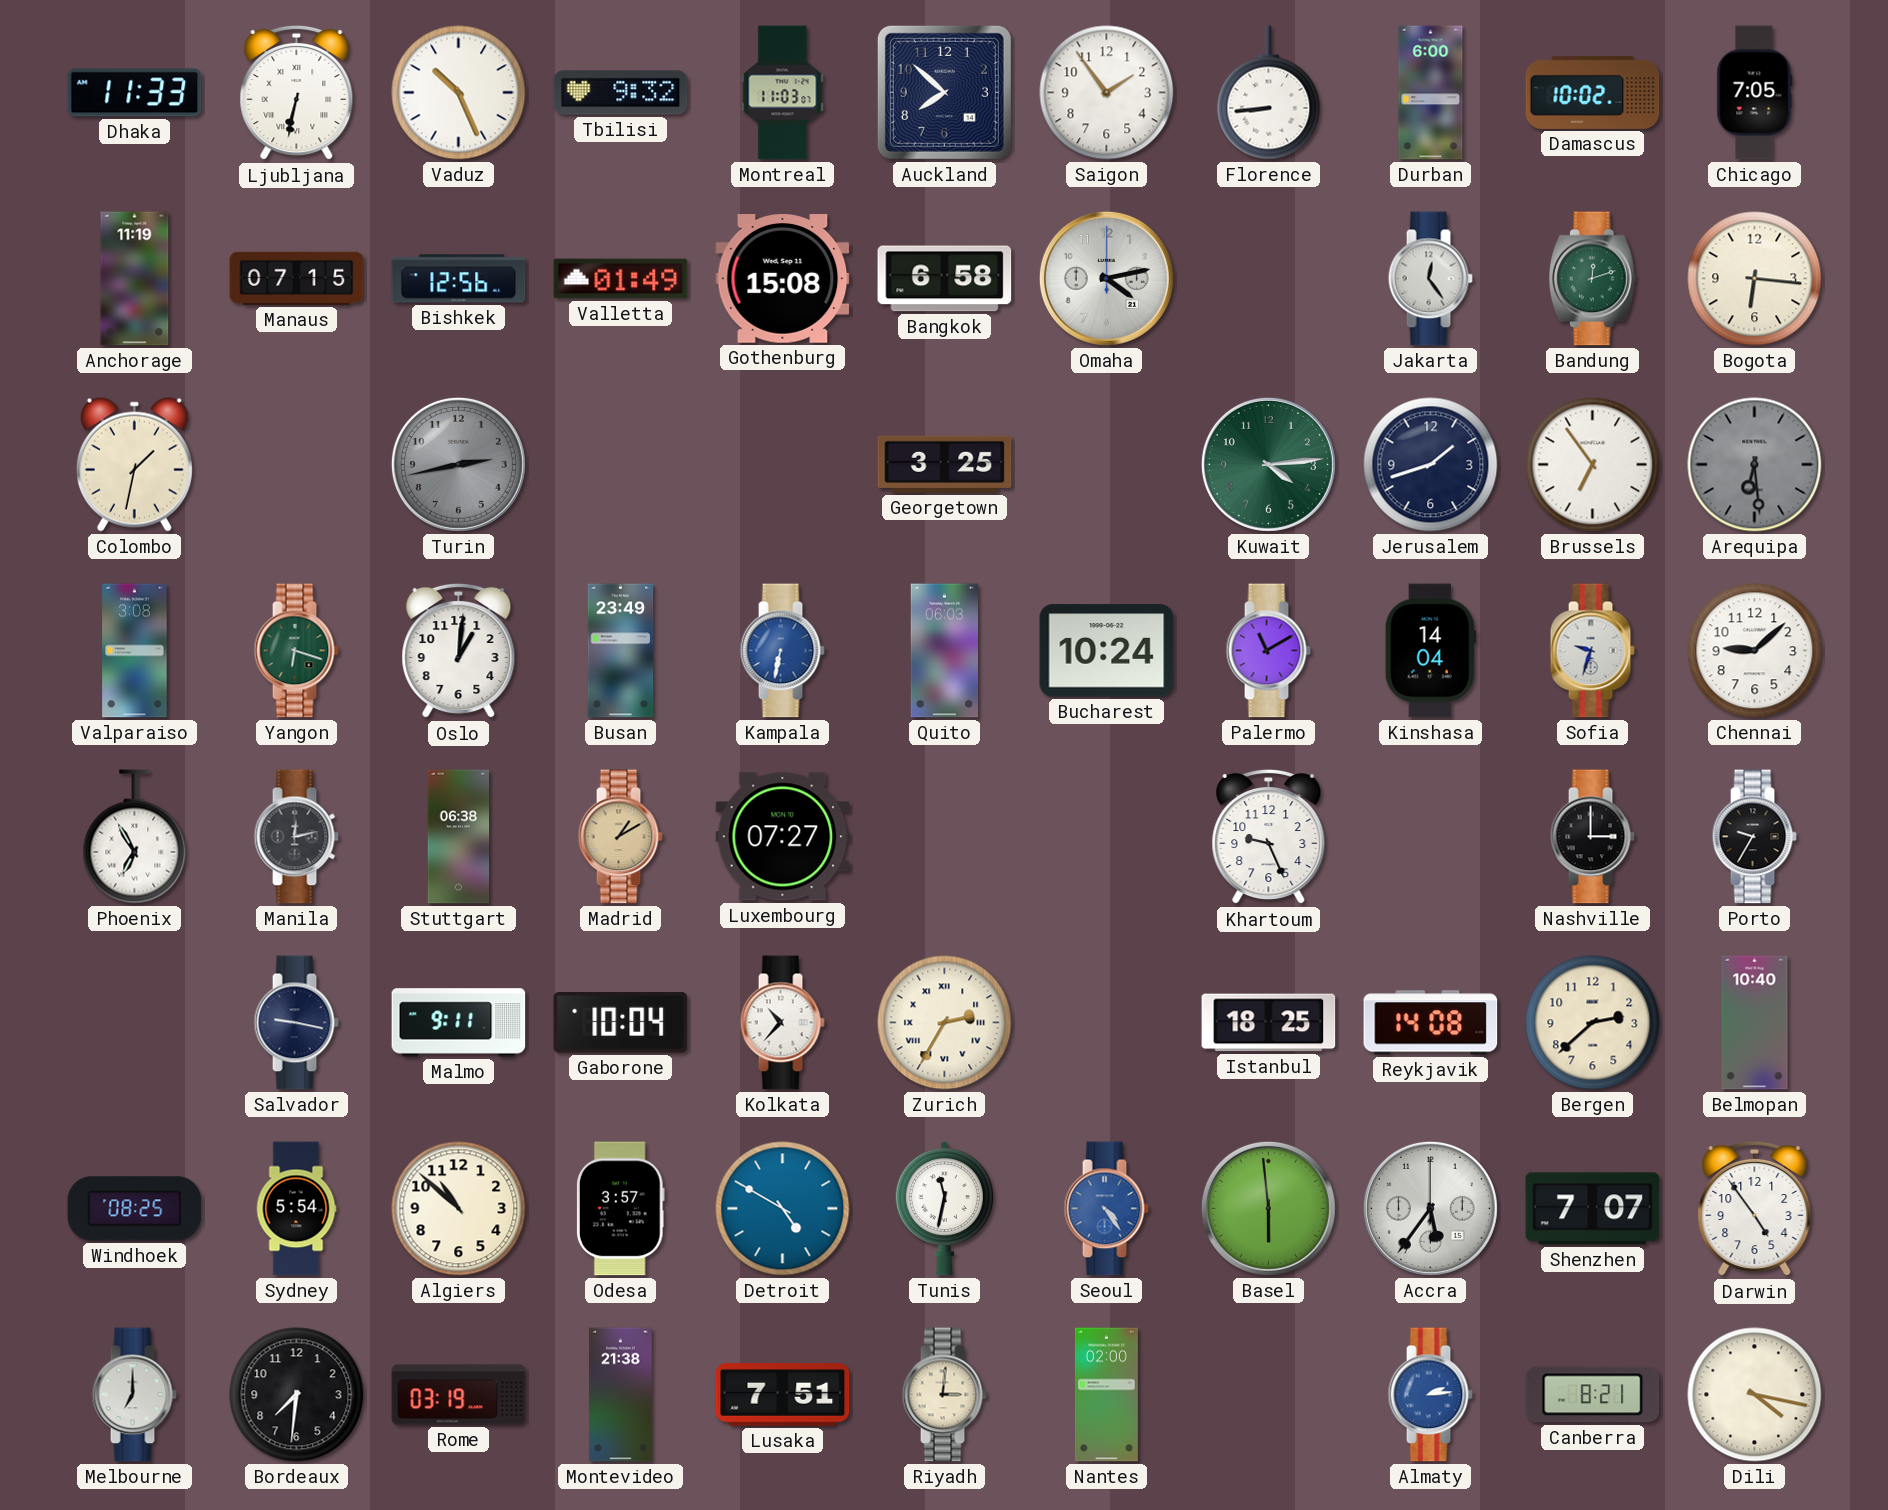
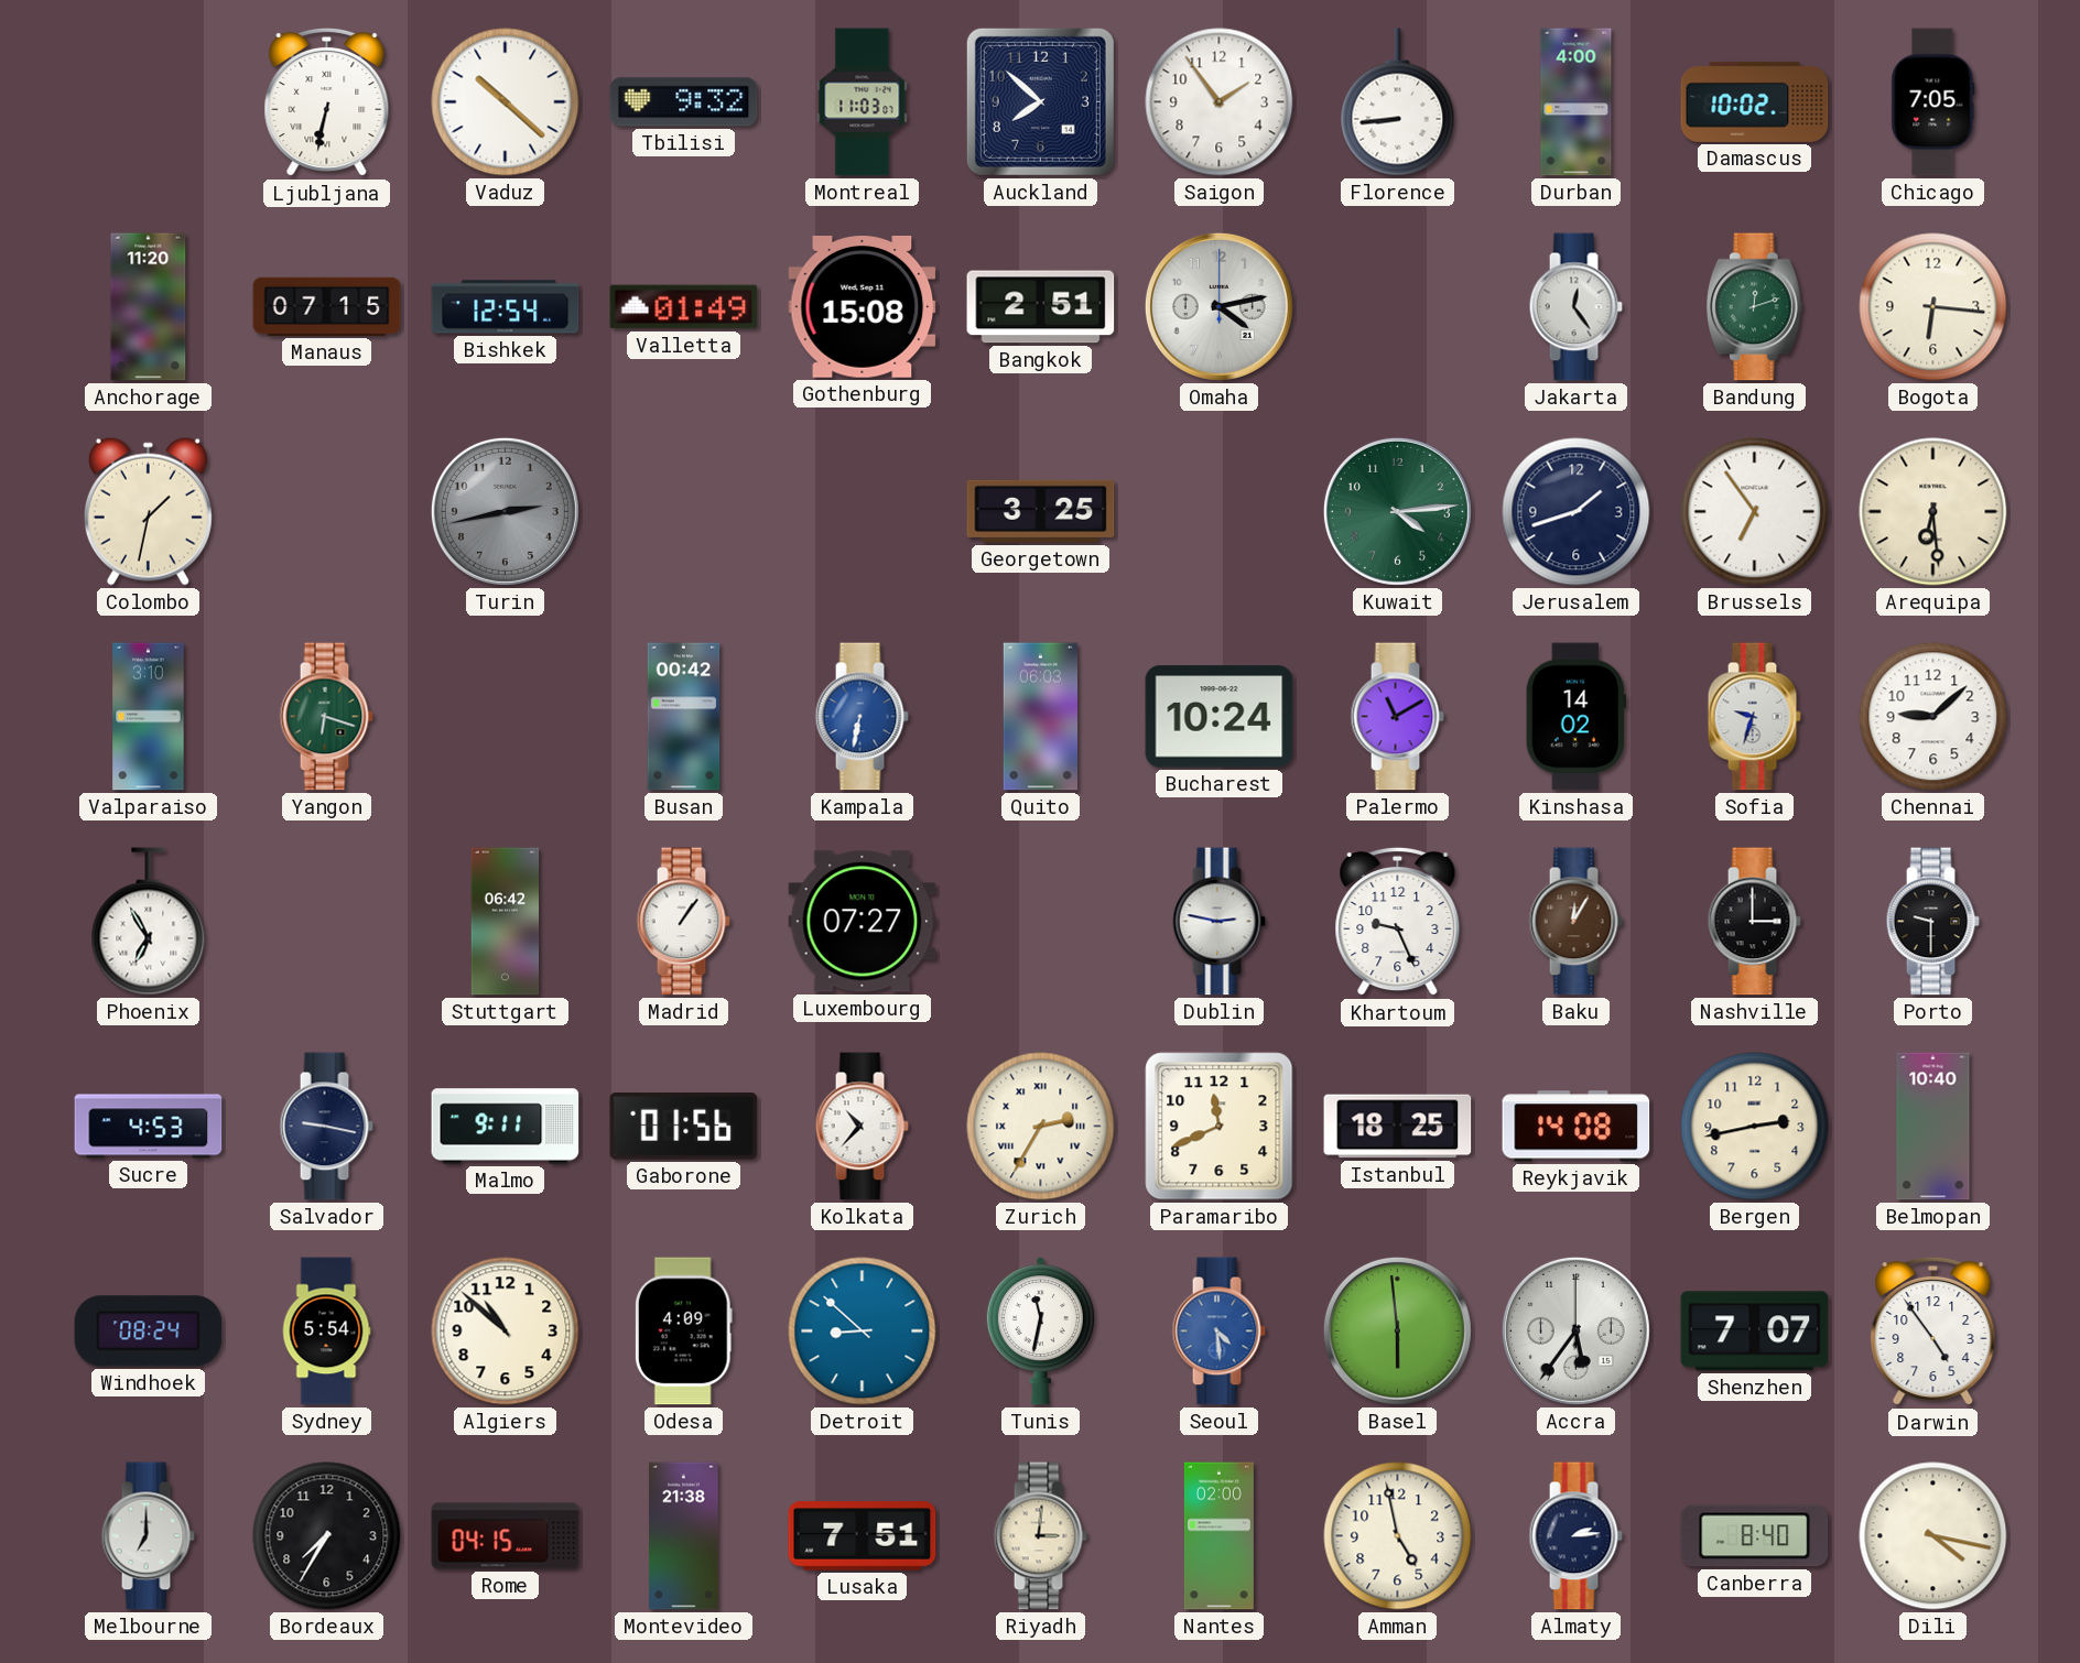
Dhaka: 11:33 -> none
Vaduz: 10:26 -> 10:22
Durban: 6:00 -> 4:00
Anchorage: 11:19 -> 11:20
Bishkek: 12:56 -> 12:54
Bangkok: 6:58 -> 2:51
Arequipa dial: grey -> cream
Valparaiso: 3:08 -> 3:10
Oslo: 1:01 -> none
Busan: 23:49 -> 00:42
Kinshasa: 14:04 -> 14:02
Manila: 12:13 -> none
Stuttgart: 06:38 -> 06:42
Madrid: 1:10 -> 1:06
Madrid dial: champagne -> white
Dublin: none -> 2:47
Baku: none -> 12:05
Porto: 9:35 -> 9:30
Sucre: none -> 4:53
Gaborone: 10:04 -> 01:56
Paramaribo: none -> 11:41
Bergen: 2:38 -> 2:43
Windhoek: 08:25 -> 08:24
Odesa: 3:57 -> 4:09
Detroit: 4:50 -> 8:52
Seoul: 4:24 -> 4:29
Bordeaux: 7:31 -> 7:35
Rome: 03:19 -> 04:15
Amman: none -> 4:58
Almaty dial: blue -> navy
Canberra: 8:21 -> 8:40
